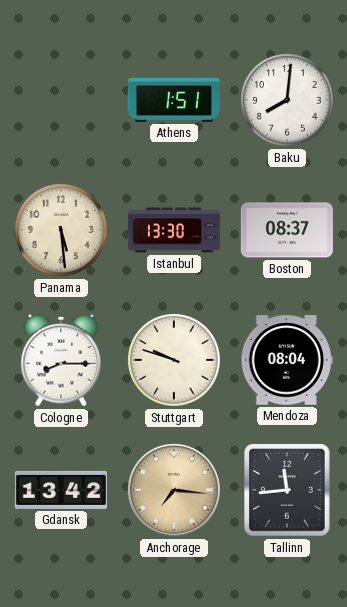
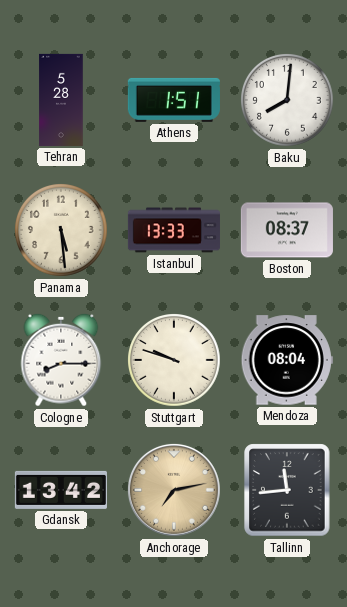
Tehran: none -> 5:28
Istanbul: 13:30 -> 13:33
Anchorage: 7:16 -> 7:13
